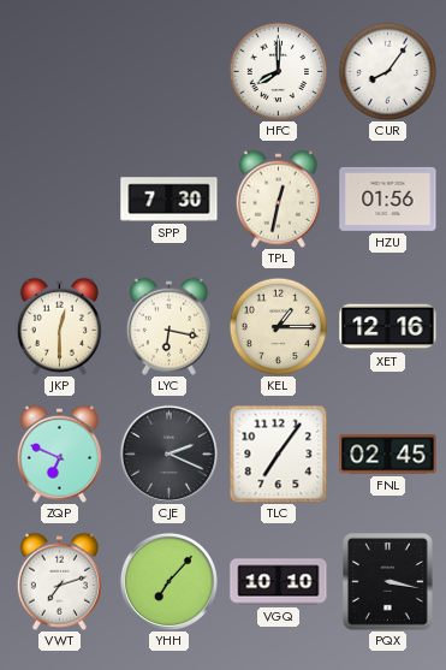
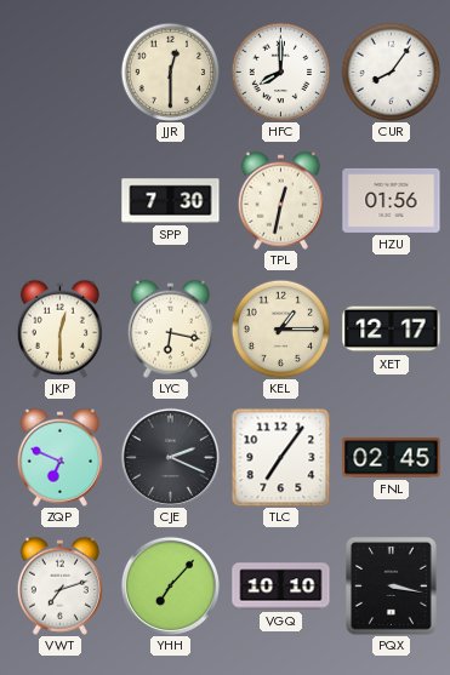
JJR: none -> 12:30
XET: 12:16 -> 12:17
